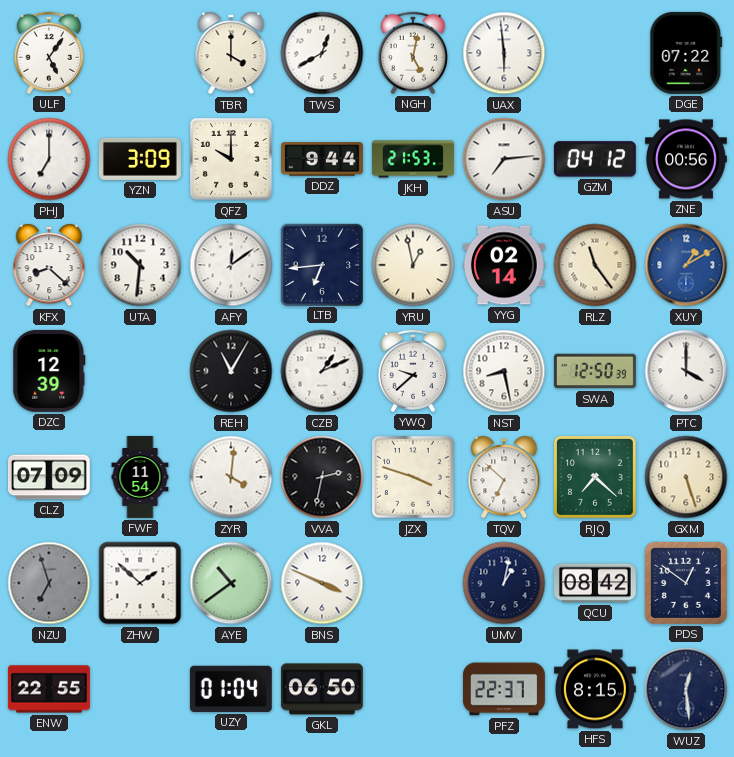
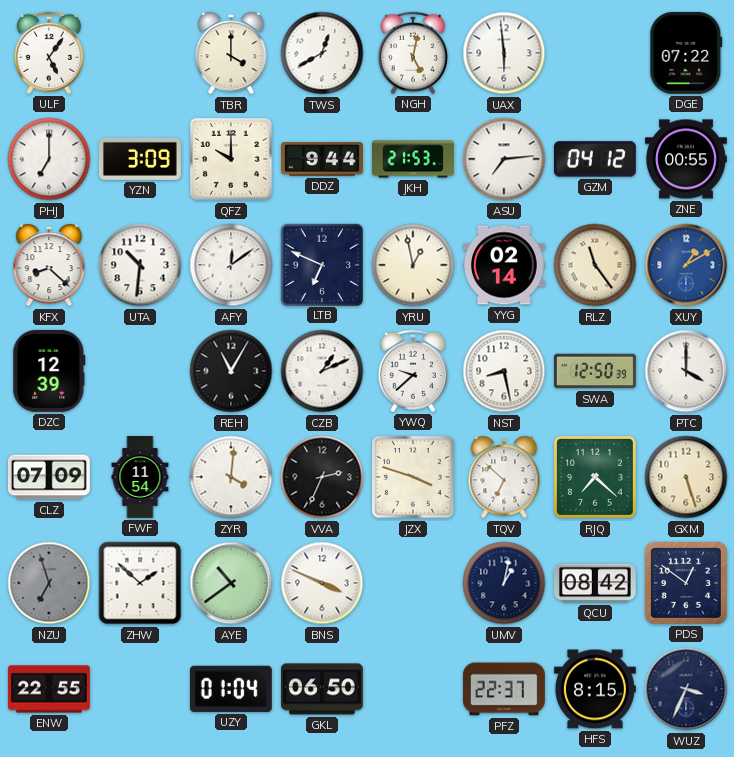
ZNE: 00:56 -> 00:55
LTB: 6:44 -> 6:49
VVA: 2:32 -> 2:34
WUZ: 12:29 -> 3:34
